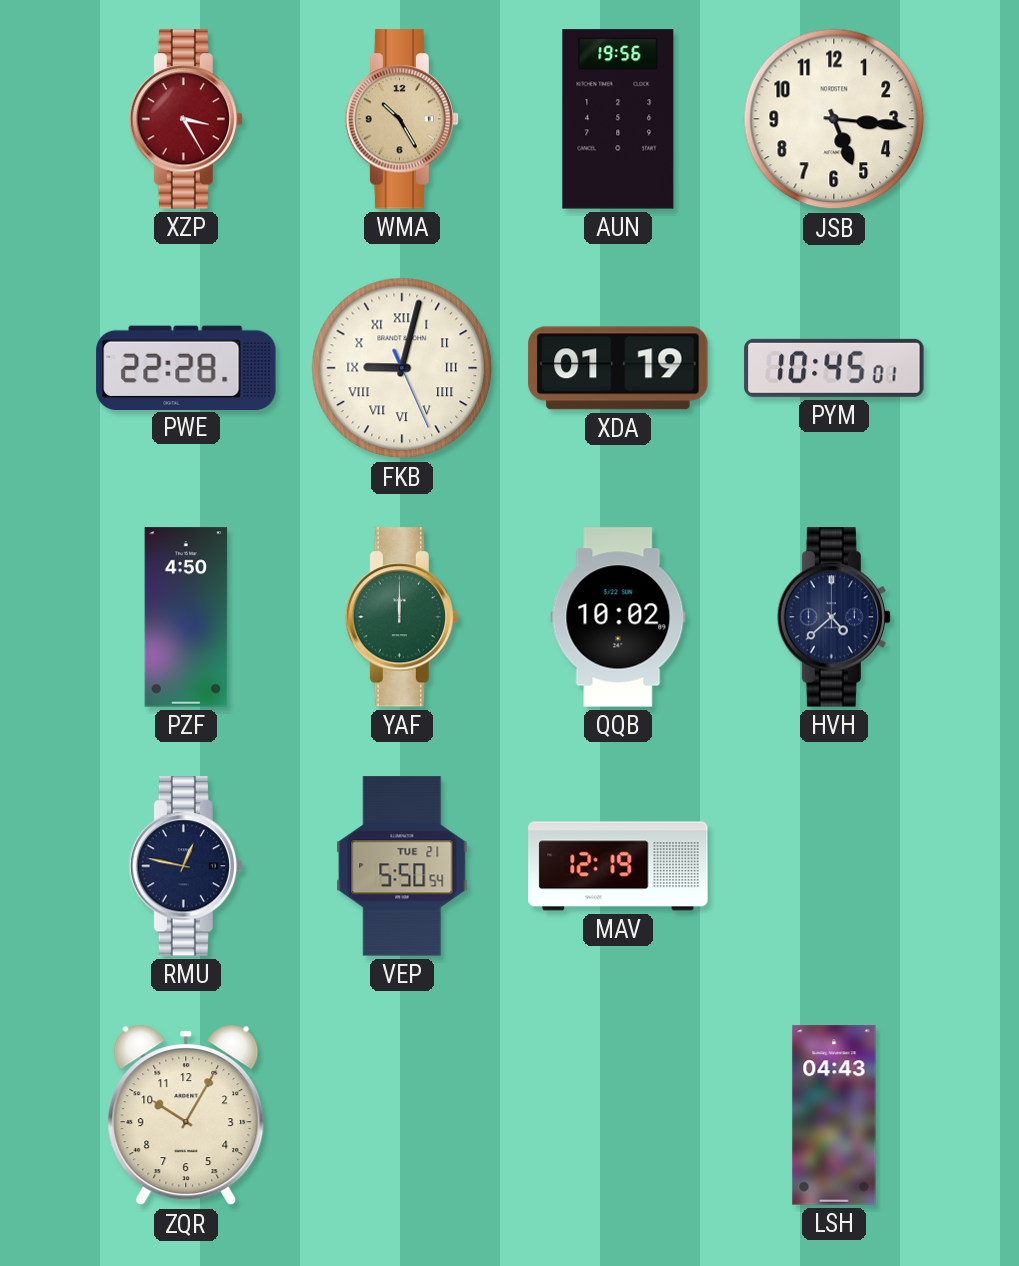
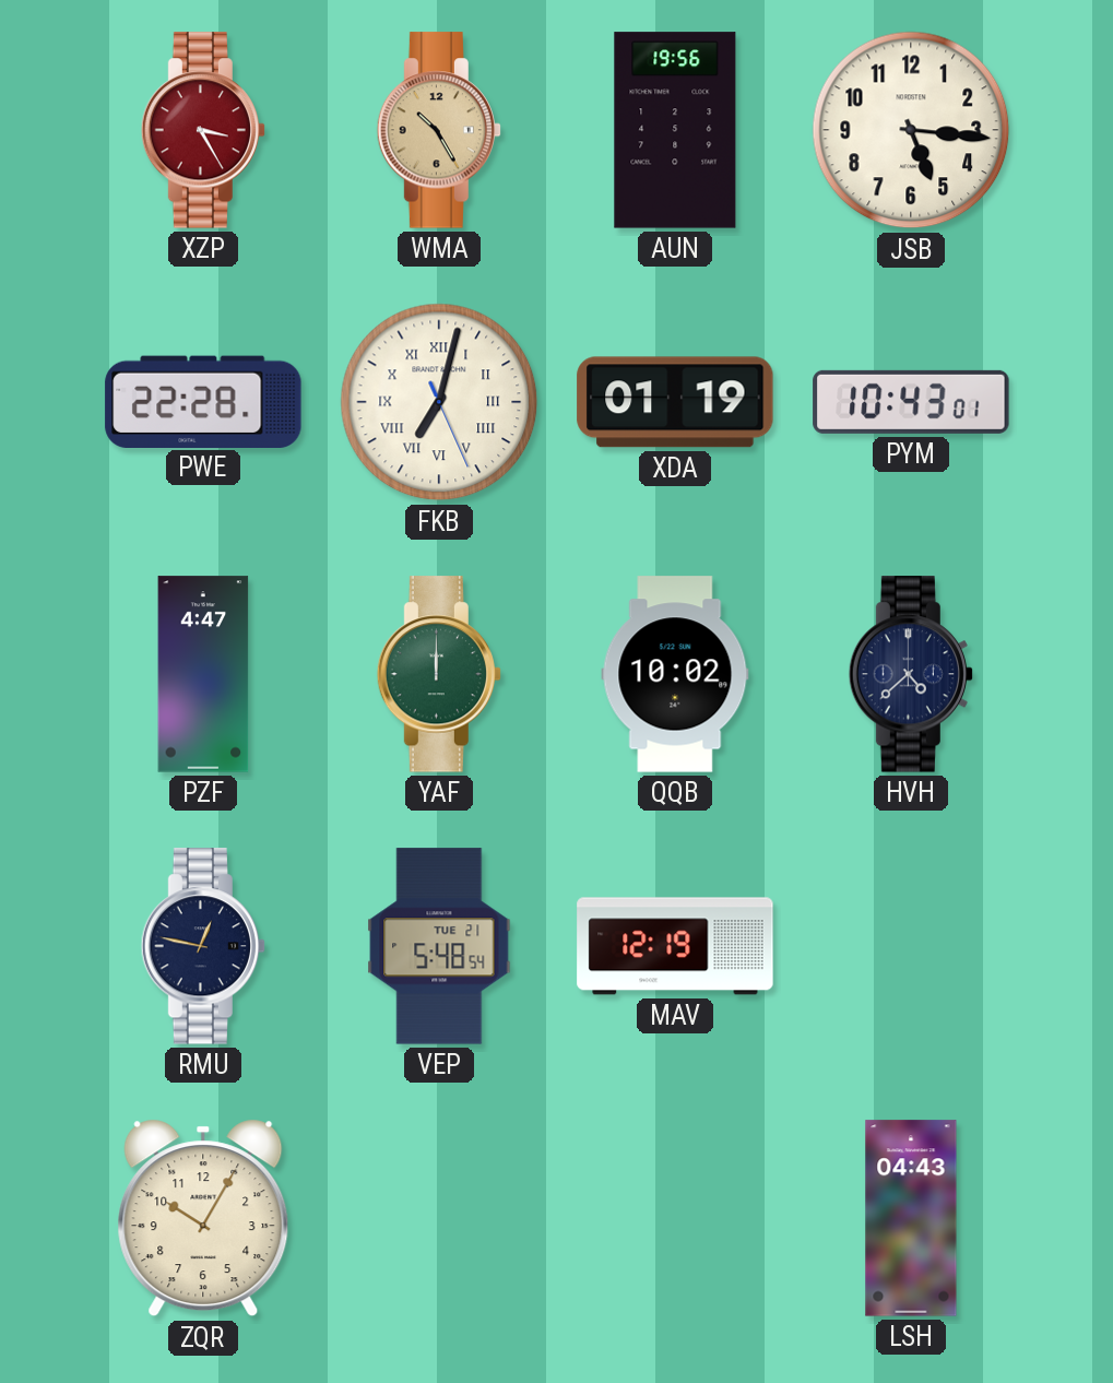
FKB: 9:02 -> 7:02
PYM: 10:45 -> 10:43
PZF: 4:50 -> 4:47
VEP: 5:50 -> 5:48
